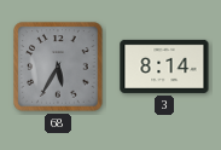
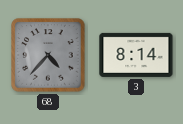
68: 5:35 -> 4:37
